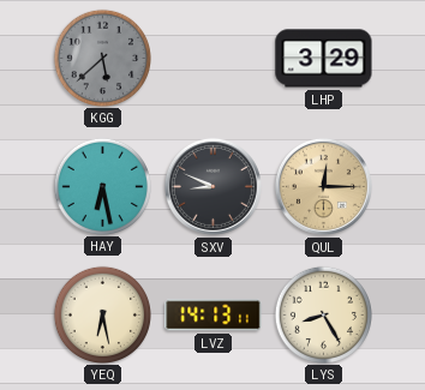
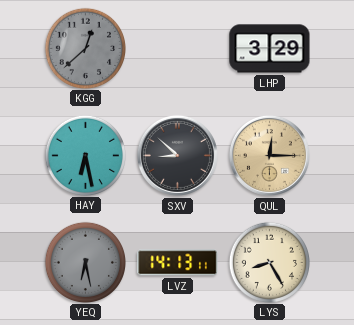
KGG: 5:38 -> 12:38
SXV: 8:49 -> 8:52
YEQ dial: cream -> grey
